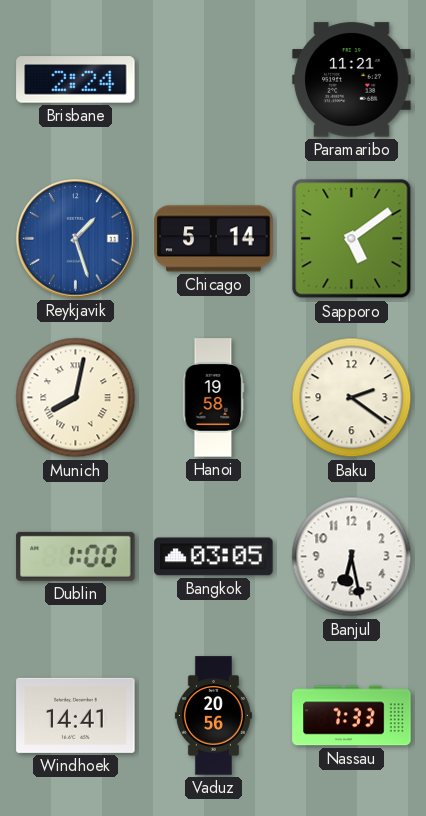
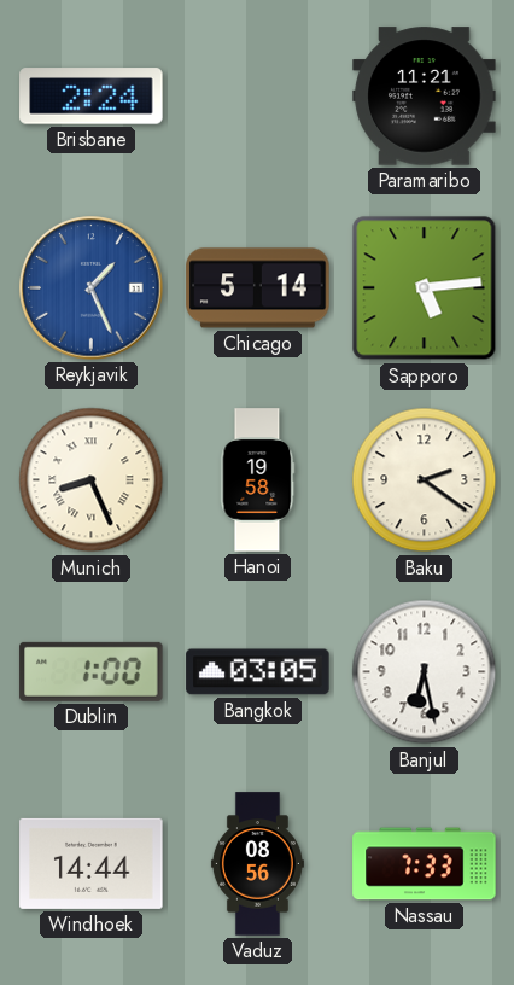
Reykjavik: 1:27 -> 1:26
Sapporo: 5:09 -> 5:14
Munich: 8:02 -> 8:26
Windhoek: 14:41 -> 14:44
Vaduz: 20:56 -> 08:56
